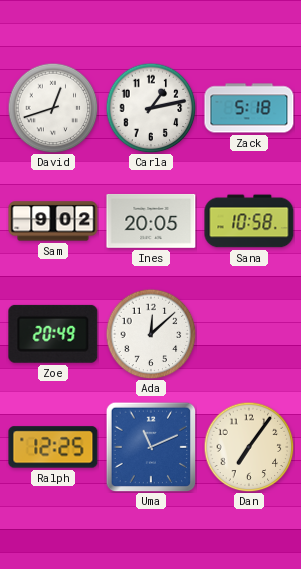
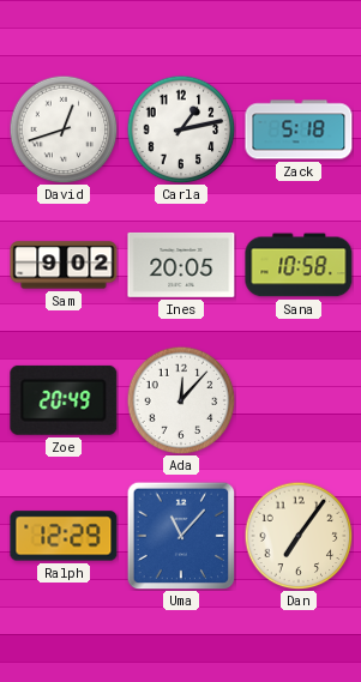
Ada: 12:08 -> 12:07
Ralph: 12:25 -> 12:29
Uma: 11:11 -> 11:07
